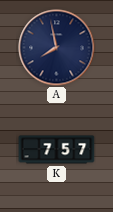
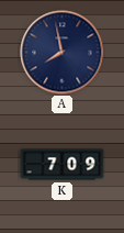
K: 7:57 -> 7:09
